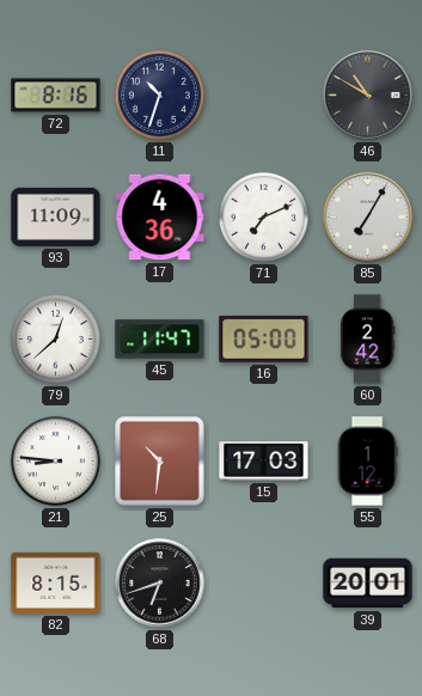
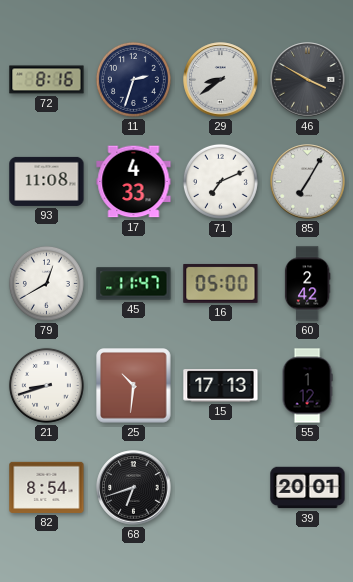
11: 10:33 -> 2:33
29: none -> 8:39
46: 10:50 -> 3:50
93: 11:09 -> 11:08
17: 4:36 -> 4:33
79: 12:38 -> 12:40
21: 8:46 -> 8:42
15: 17:03 -> 17:13
82: 8:15 -> 8:54
